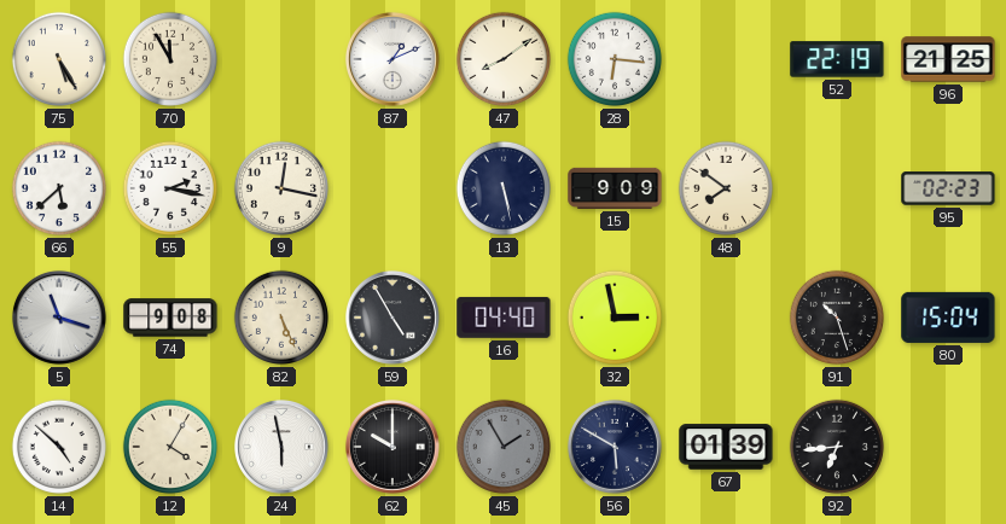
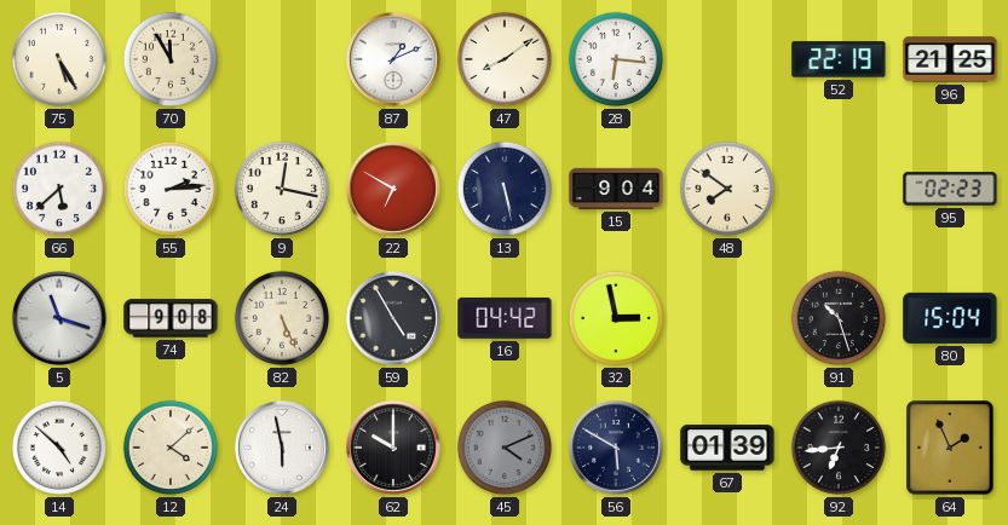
55: 2:17 -> 2:14
22: none -> 6:50
15: 9:09 -> 9:04
16: 04:40 -> 04:42
12: 4:05 -> 4:08
45: 1:55 -> 4:11
64: none -> 1:56
